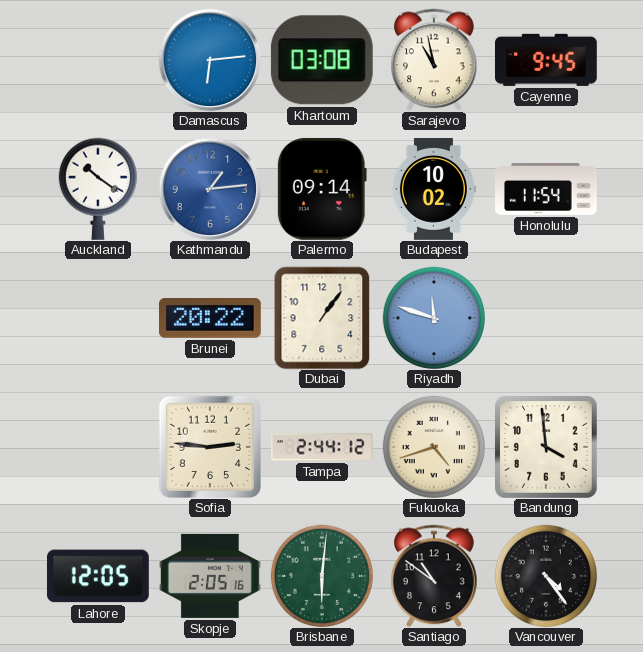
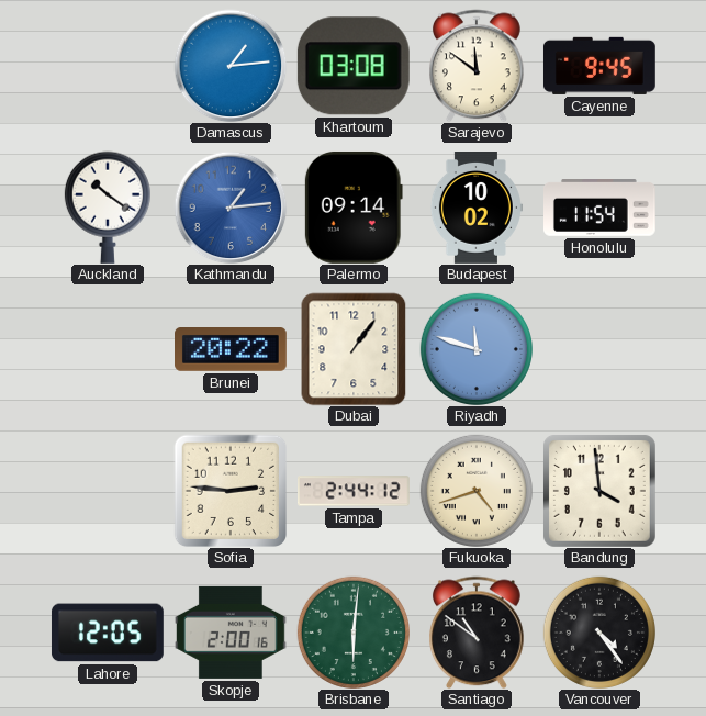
Damascus: 6:14 -> 1:14
Sarajevo: 10:58 -> 11:51
Skopje: 2:05 -> 2:00
